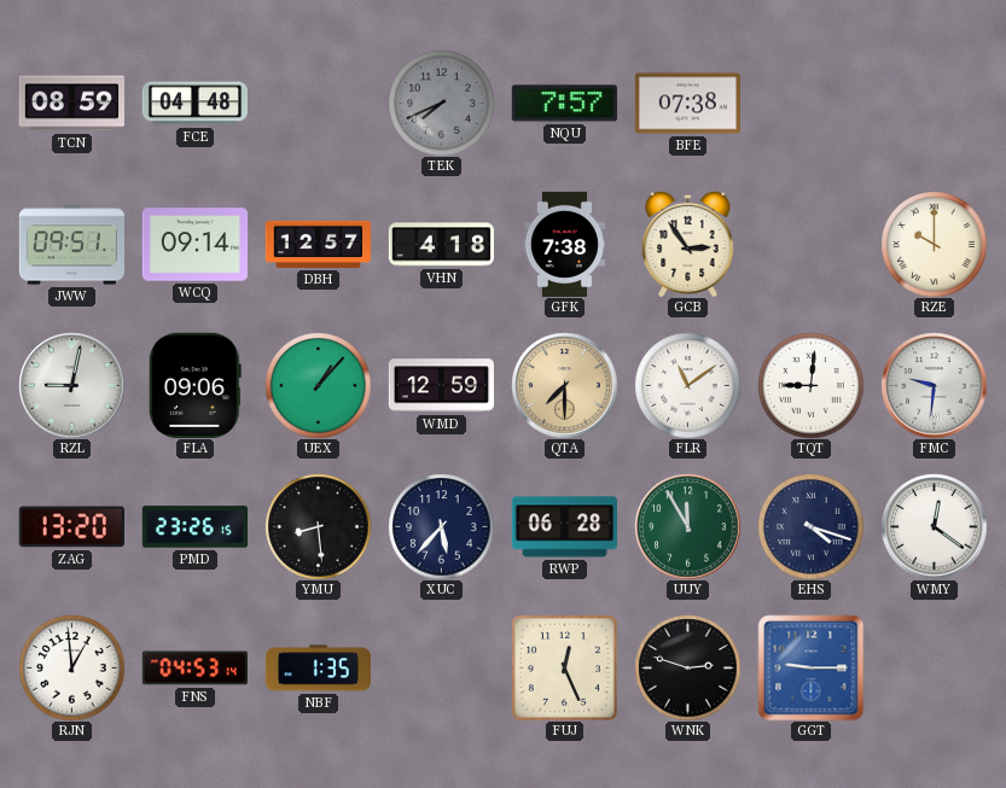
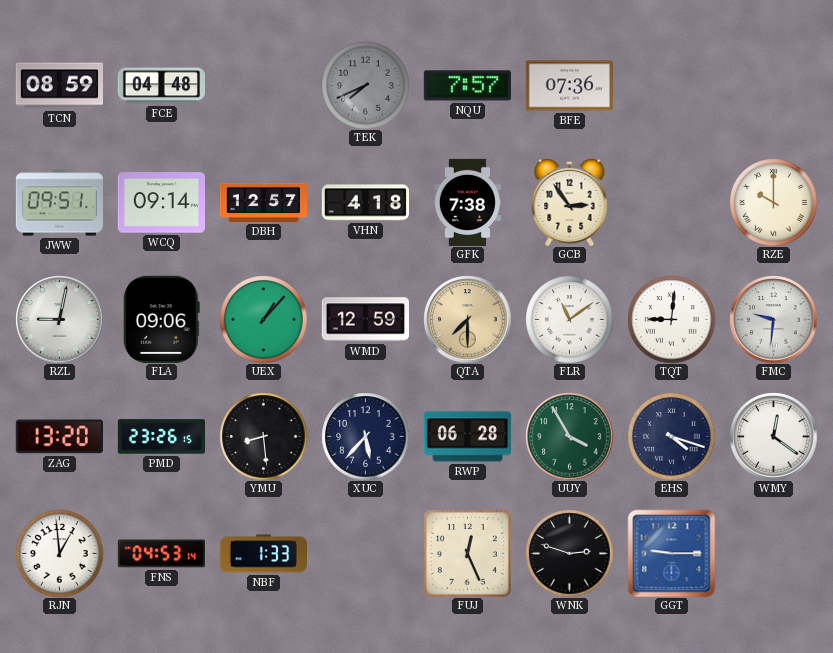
BFE: 07:38 -> 07:36
UUY: 11:55 -> 3:55
NBF: 1:35 -> 1:33
